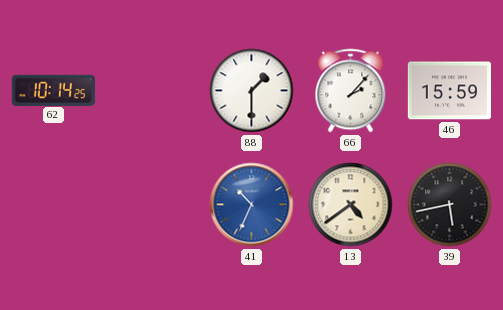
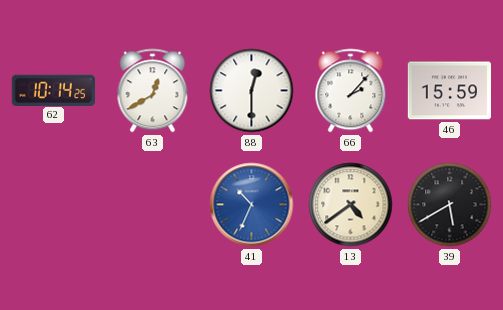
63: none -> 12:40
88: 1:30 -> 12:30
39: 5:43 -> 5:40
